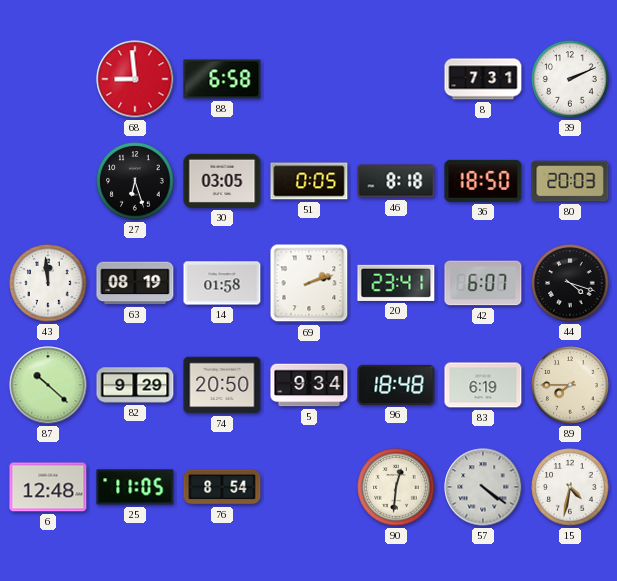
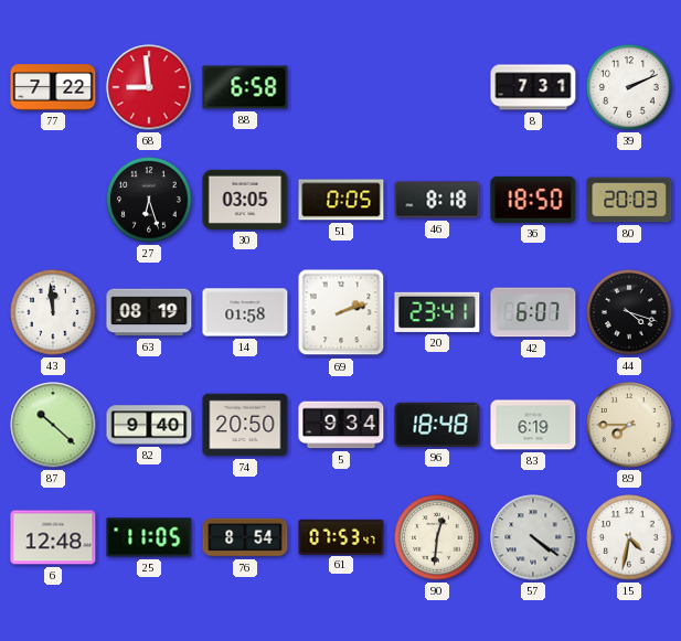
77: none -> 7:22
82: 9:29 -> 9:40
61: none -> 07:53
